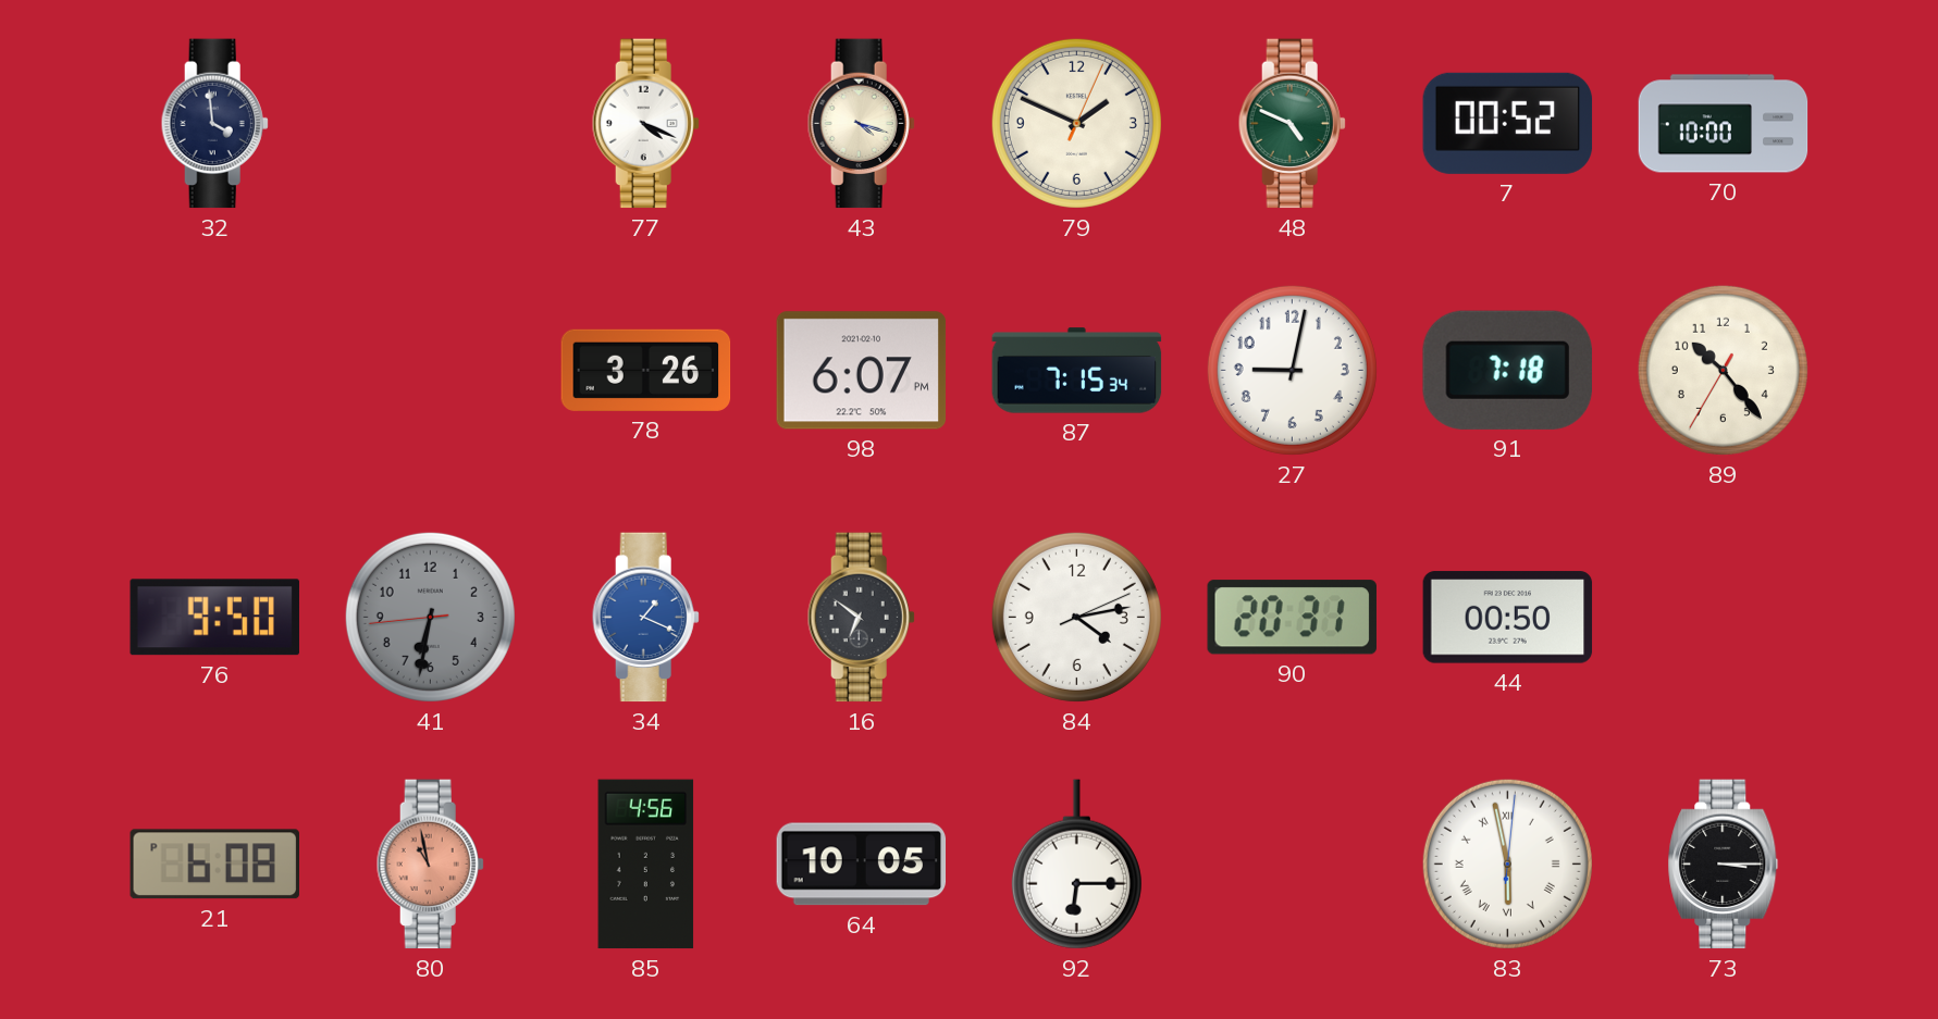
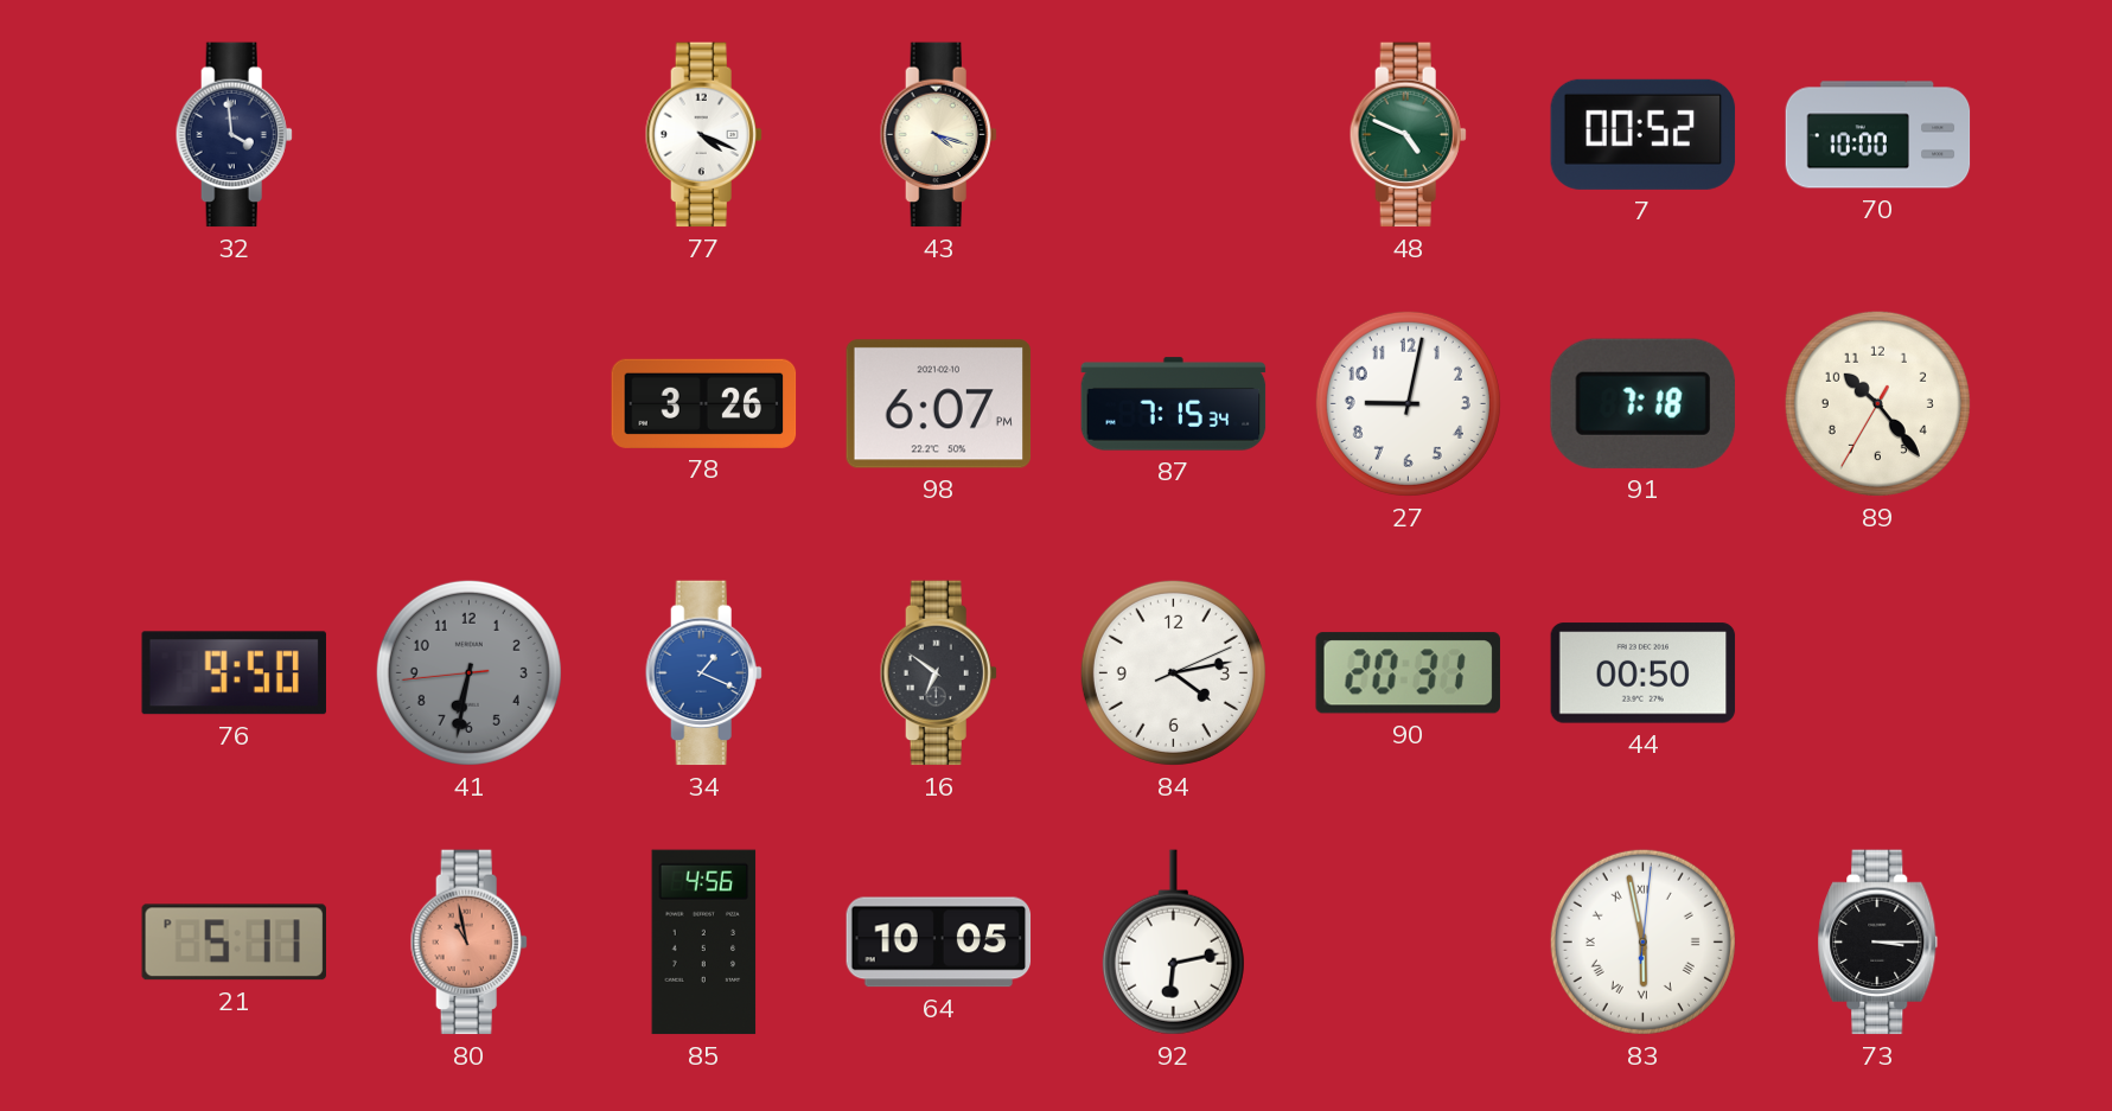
79: 1:49 -> none
21: 6:08 -> 5:11
92: 6:15 -> 6:13
